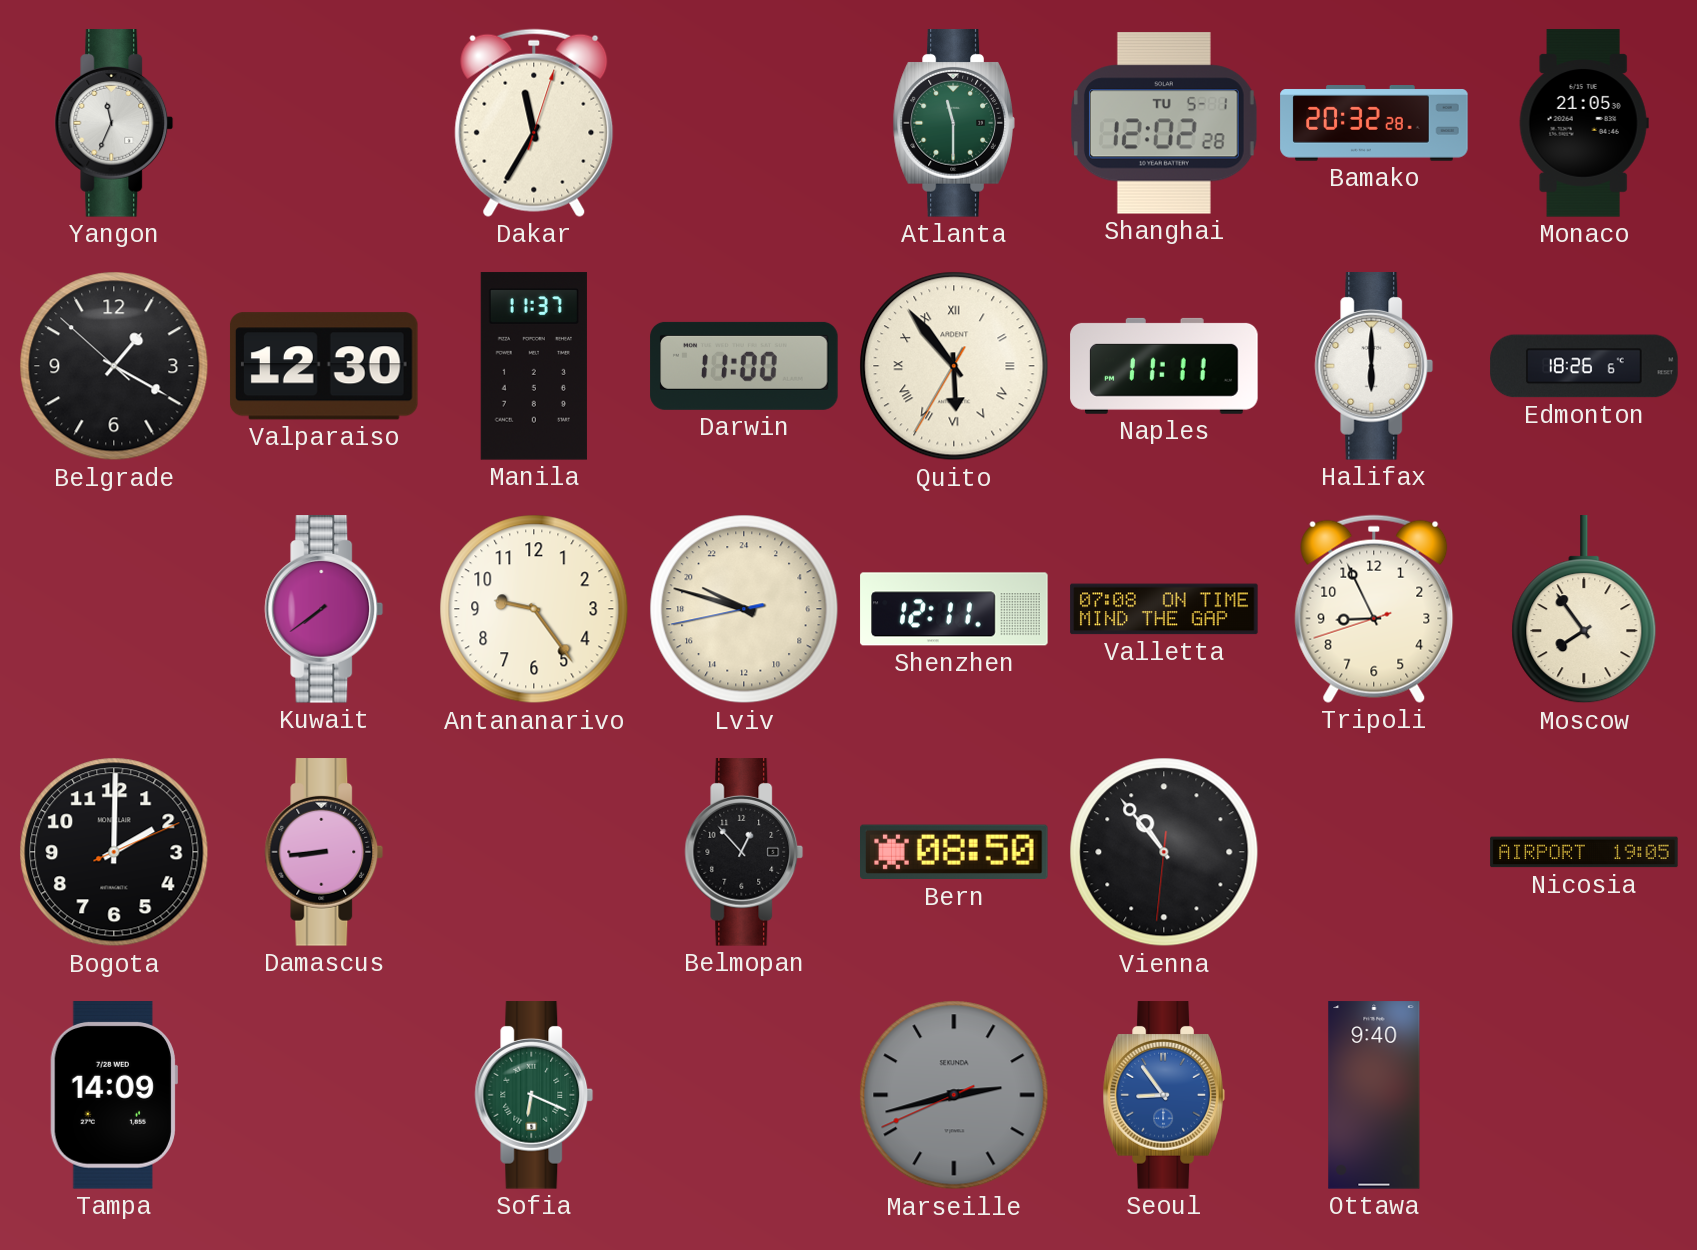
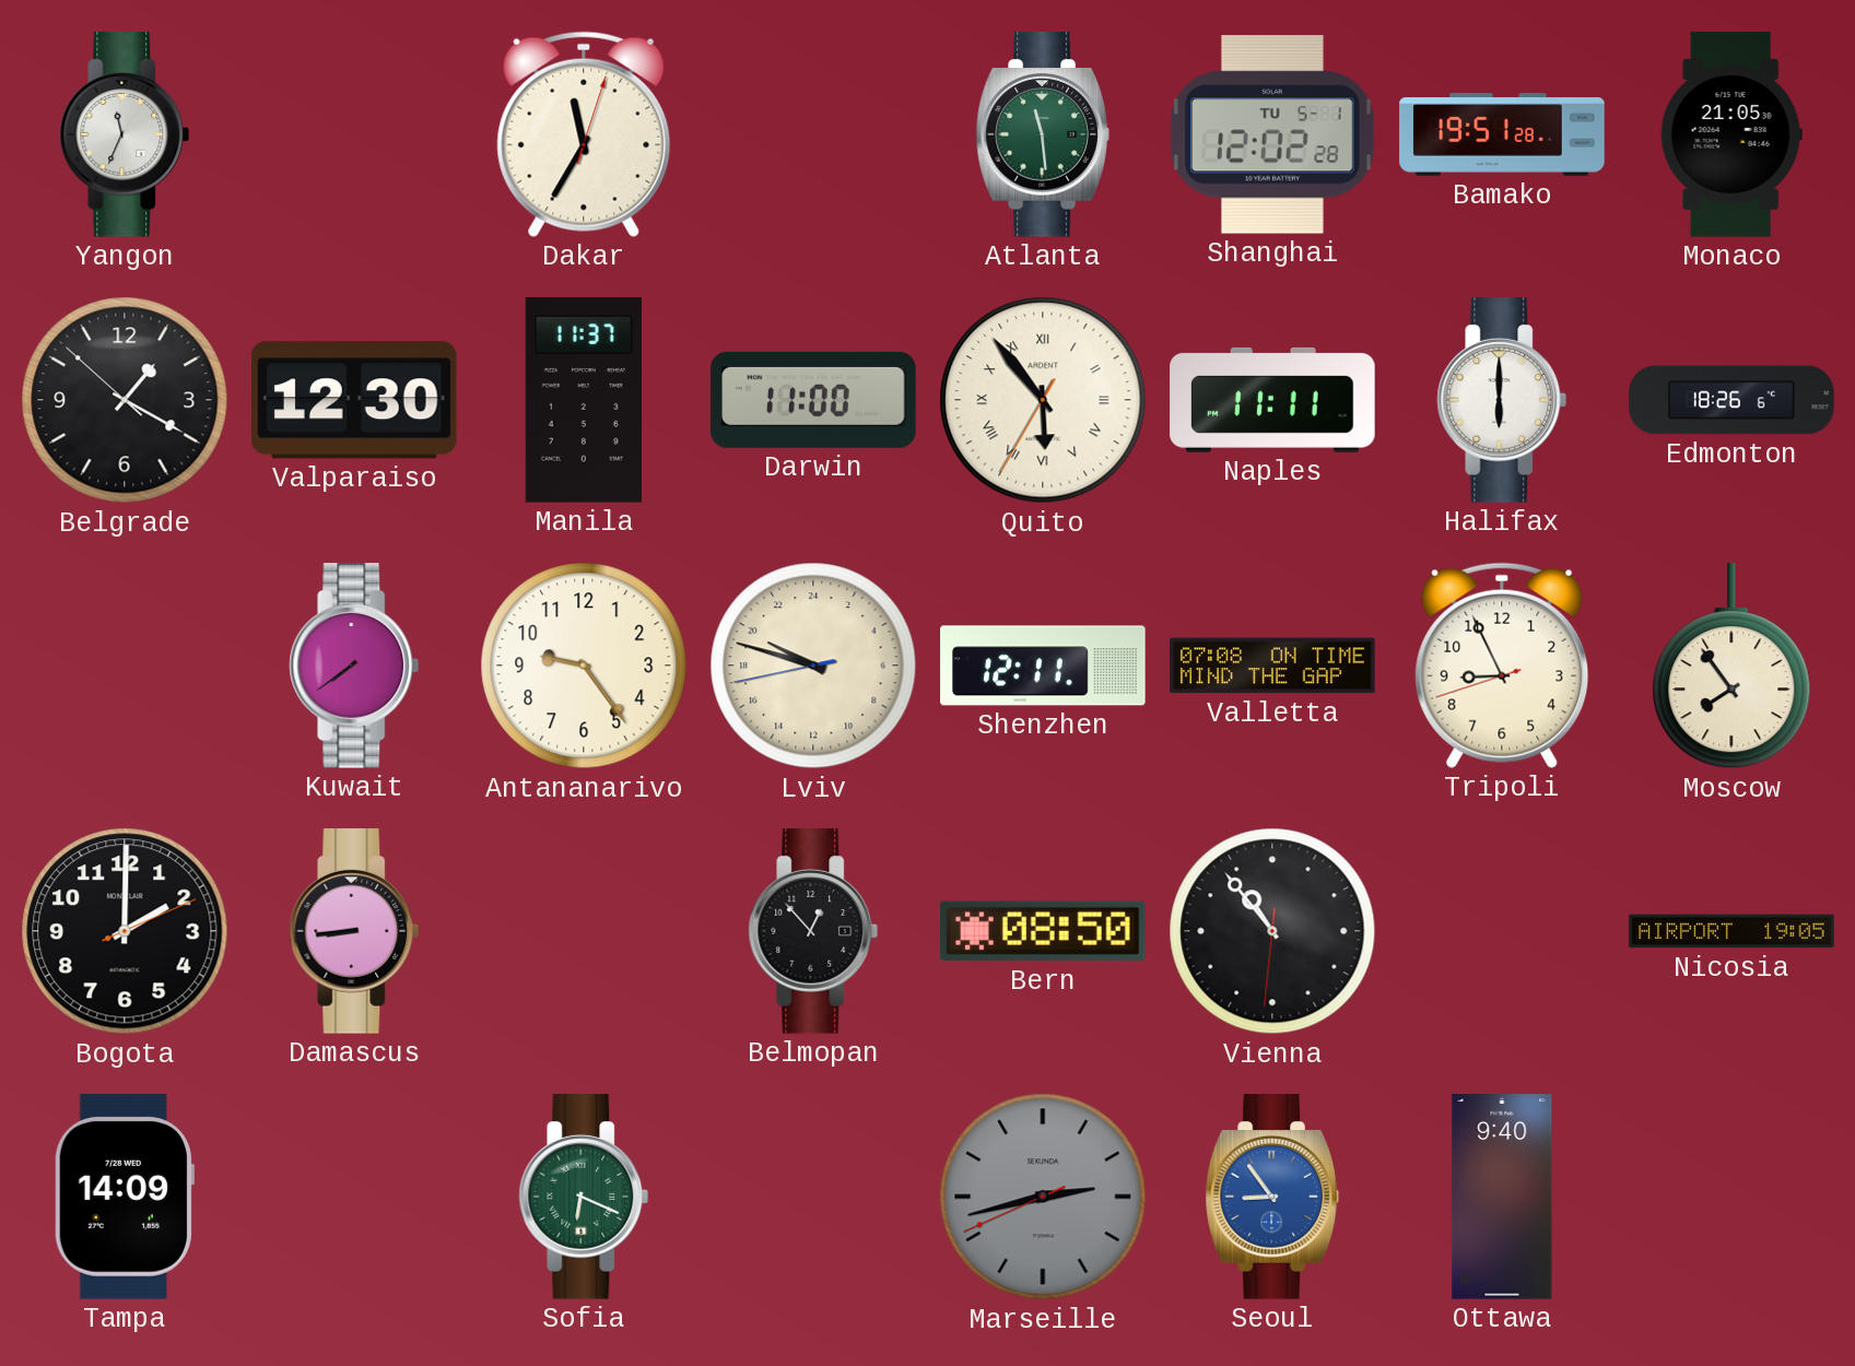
Atlanta: 11:30 -> 11:29
Bamako: 20:32 -> 19:51
